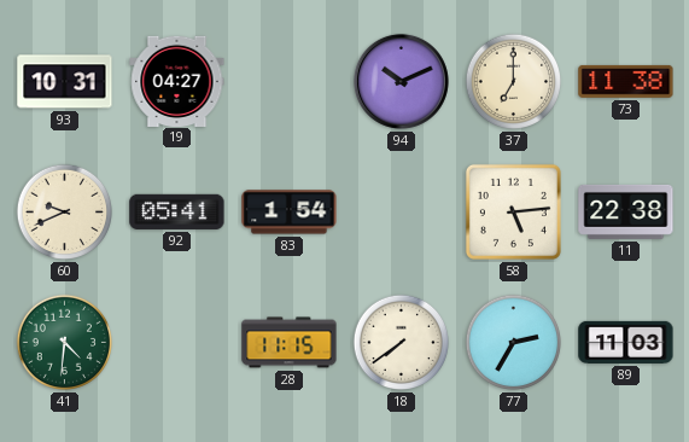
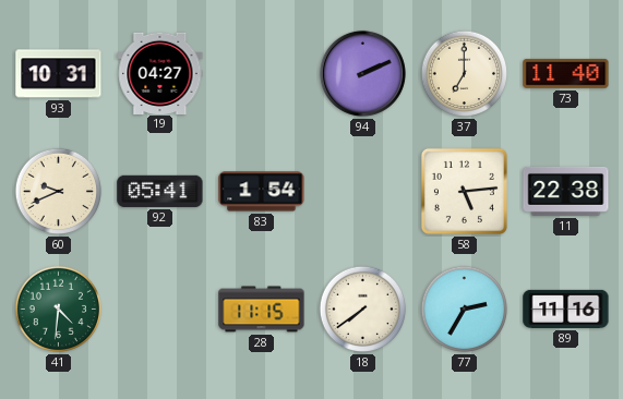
94: 10:11 -> 2:11
73: 11:38 -> 11:40
89: 11:03 -> 11:16
